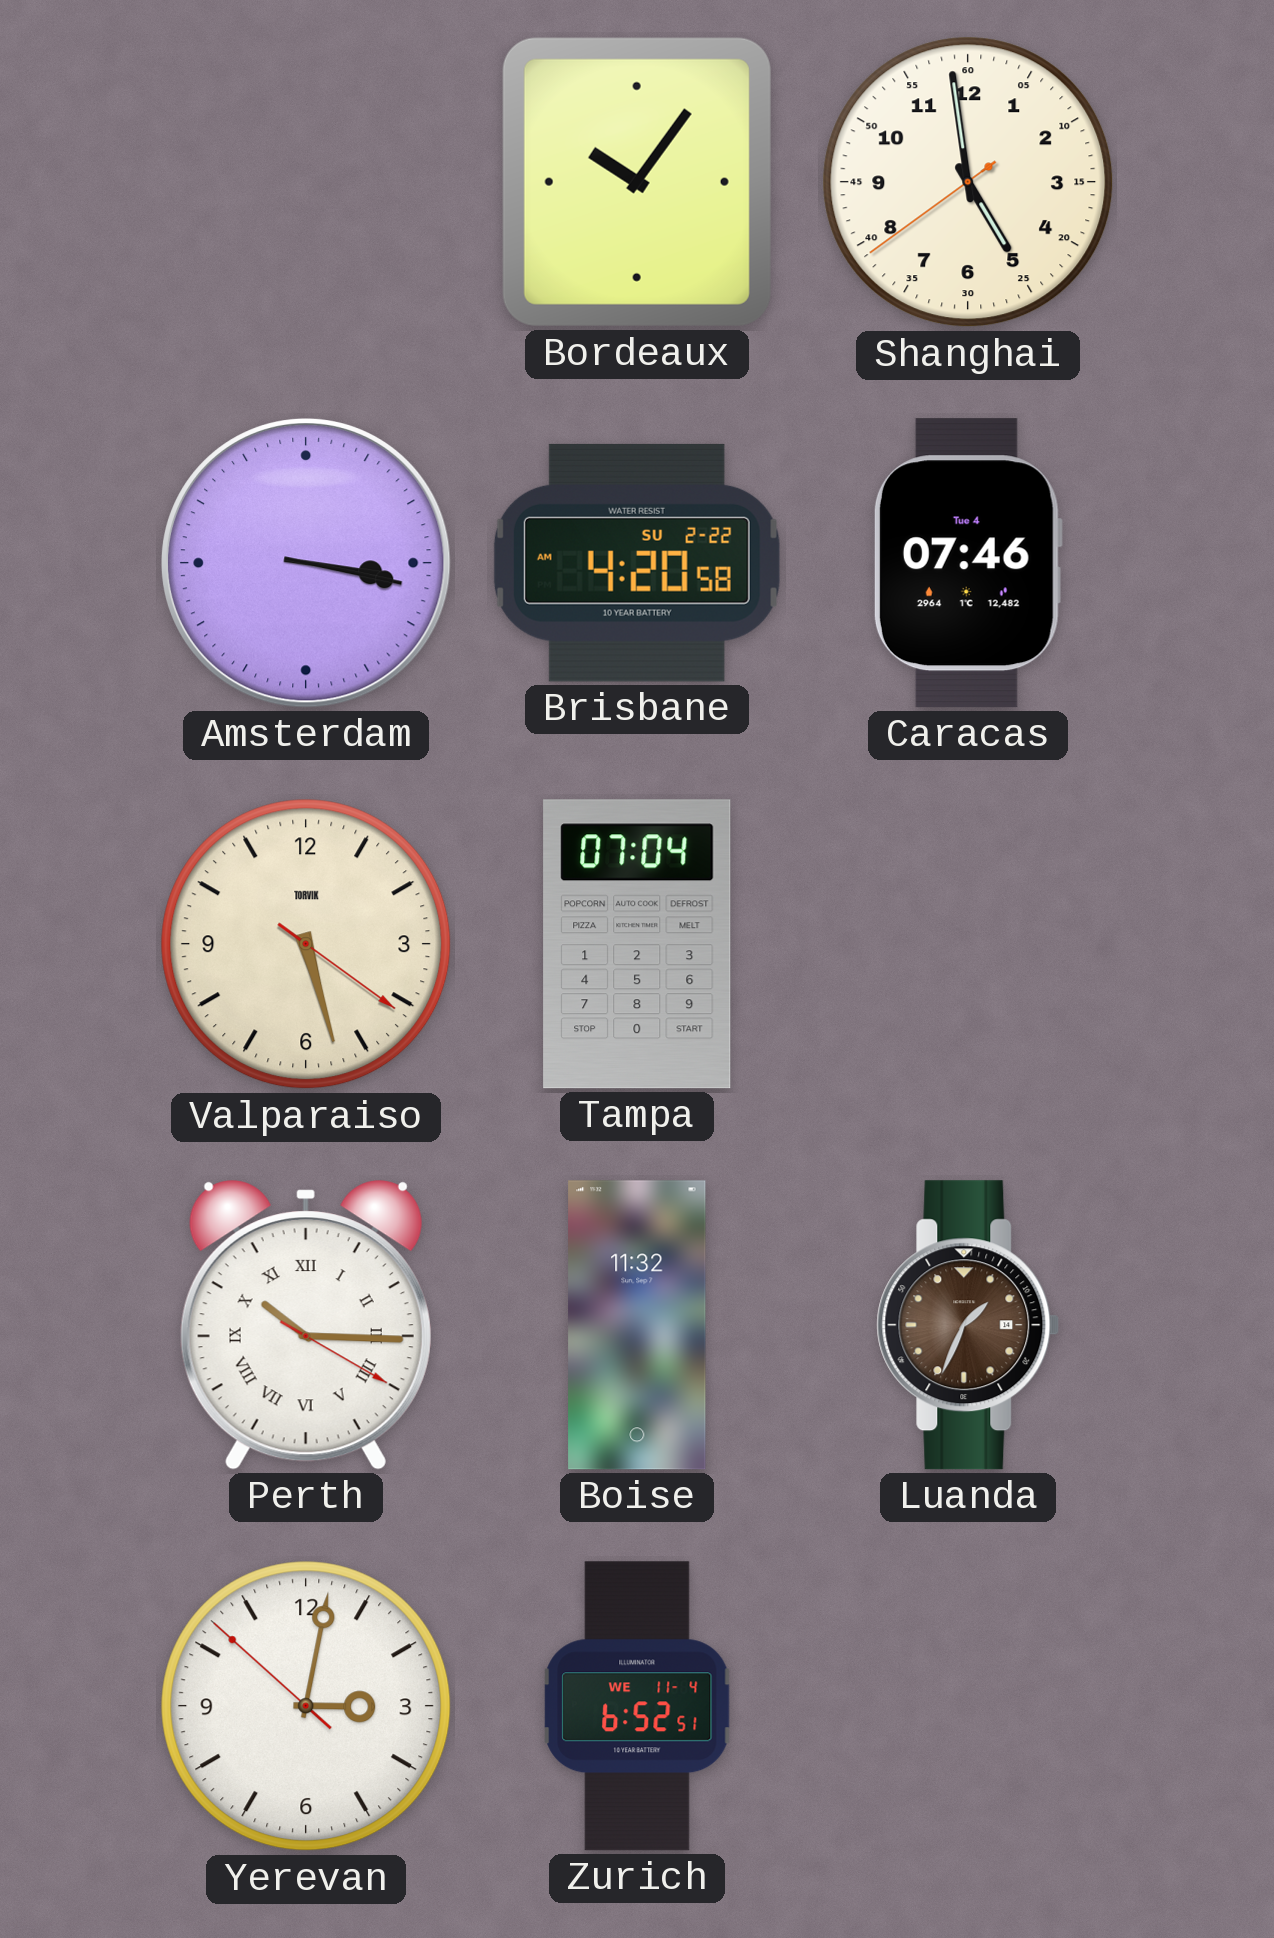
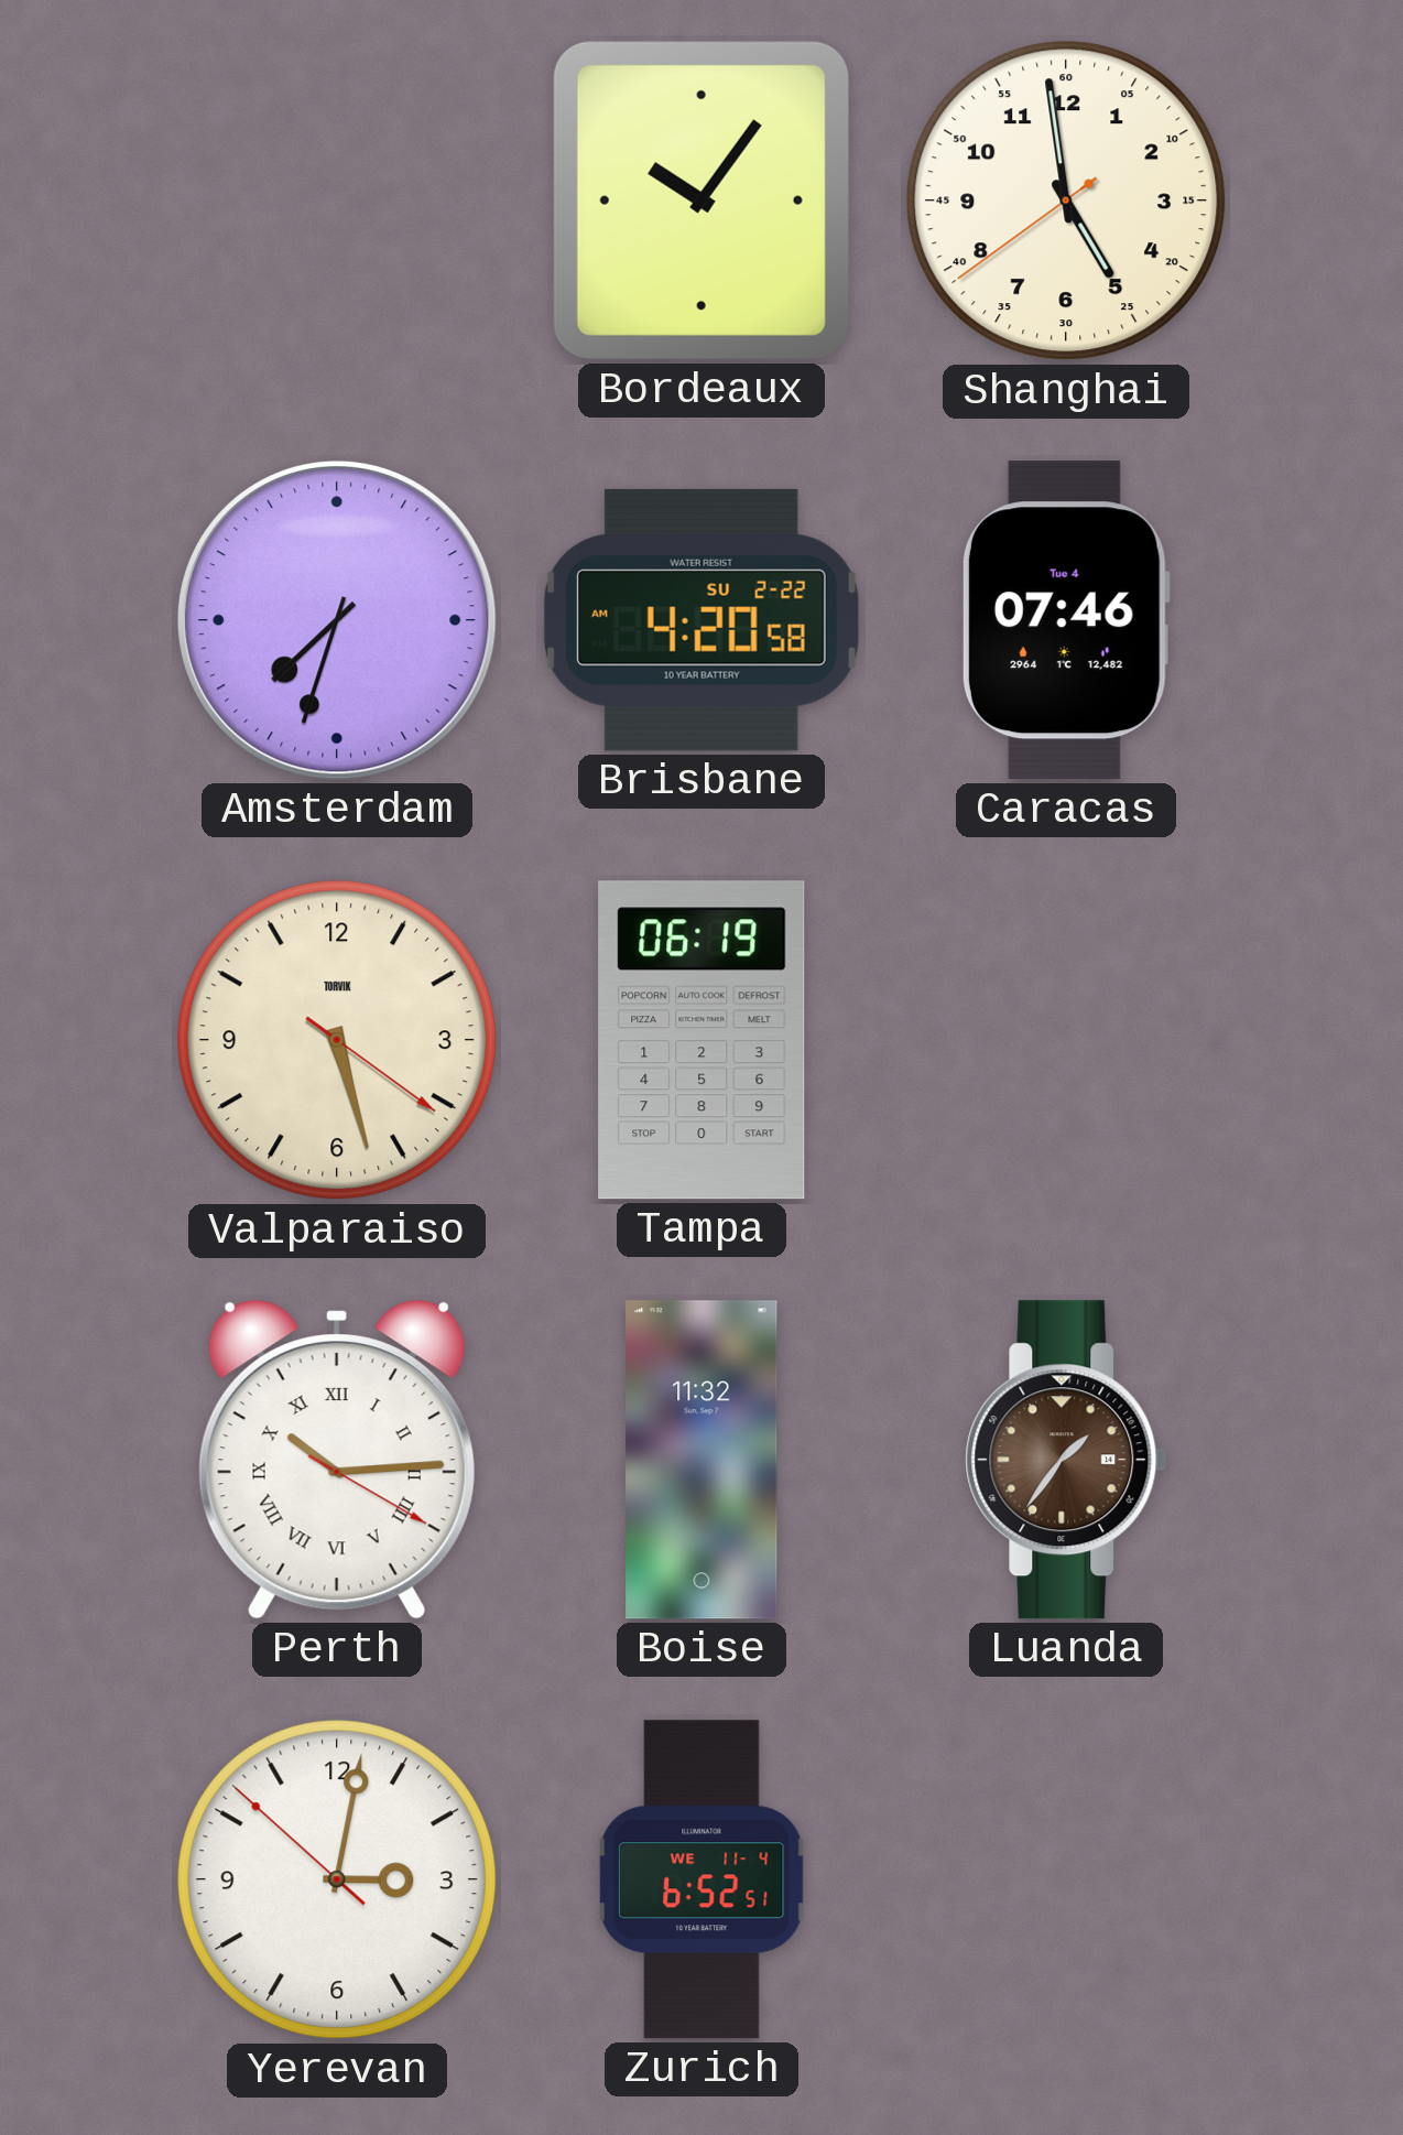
Amsterdam: 3:17 -> 7:33
Tampa: 07:04 -> 06:19
Perth: 10:15 -> 10:14
Luanda: 1:34 -> 1:36
